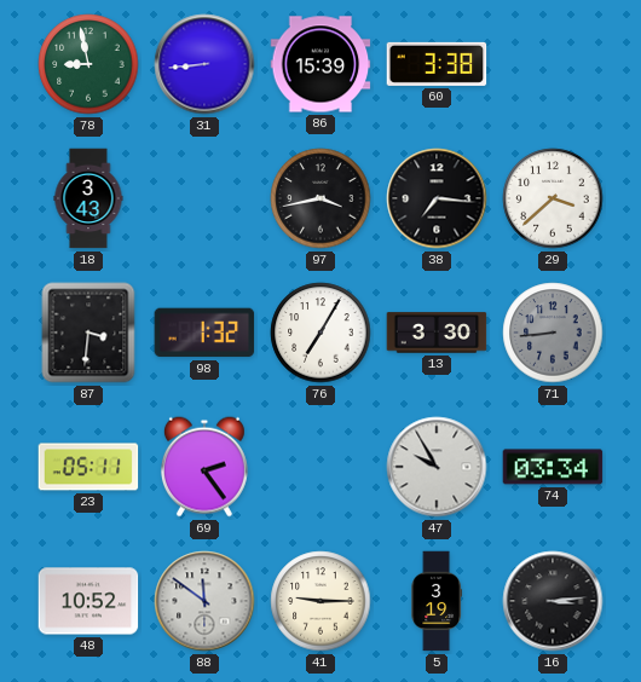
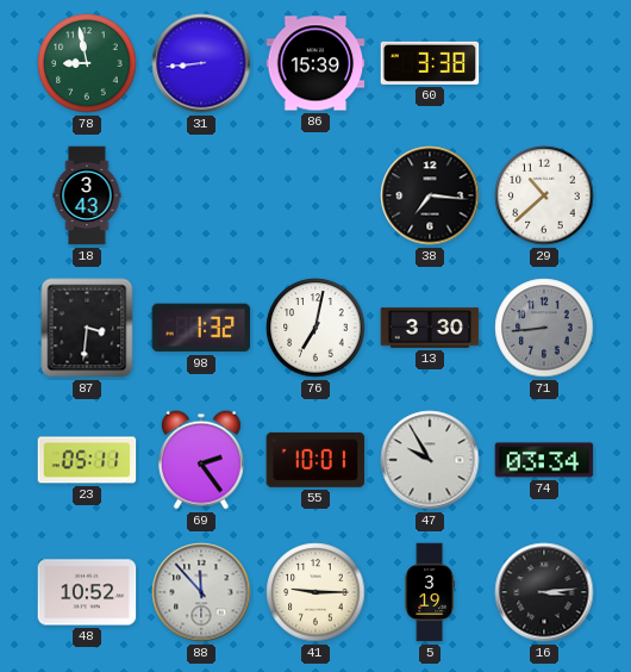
97: 3:43 -> none
29: 3:38 -> 10:38
76: 7:05 -> 7:02
55: none -> 10:01
88: 11:51 -> 11:53
